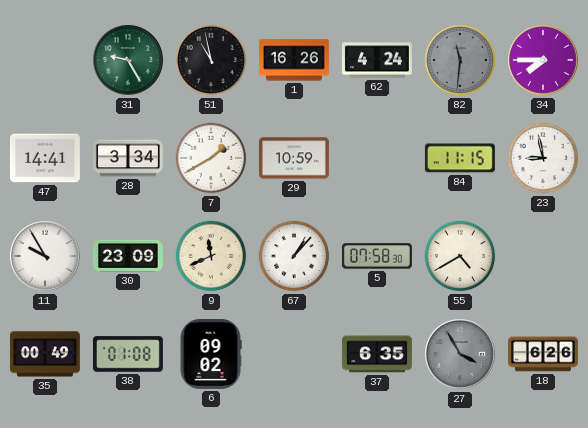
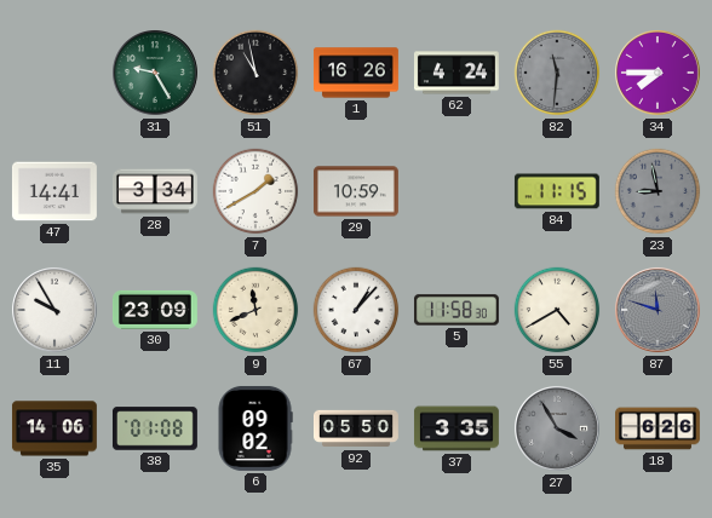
23 dial: white -> grey
5: 07:58 -> 11:58
87: none -> 11:48
35: 00:49 -> 14:06
92: none -> 05:50
37: 6:35 -> 3:35
